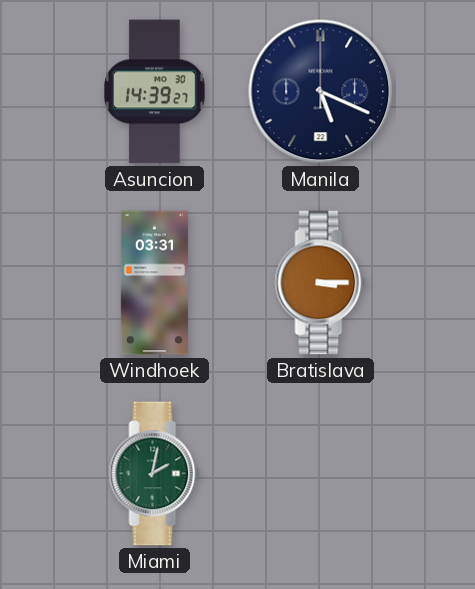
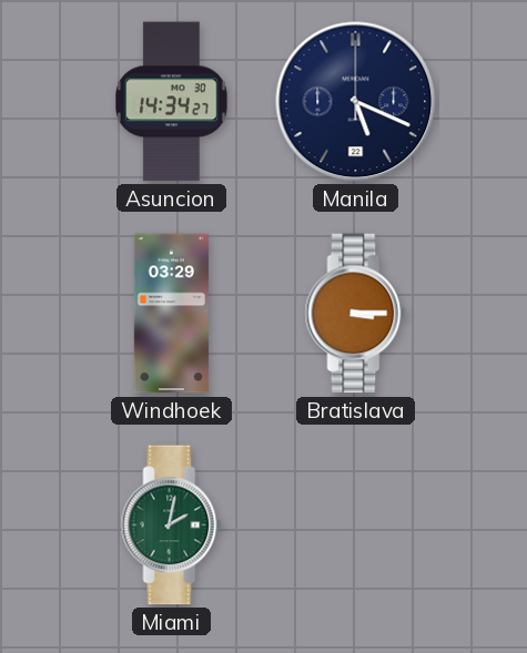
Asuncion: 14:39 -> 14:34
Windhoek: 03:31 -> 03:29
